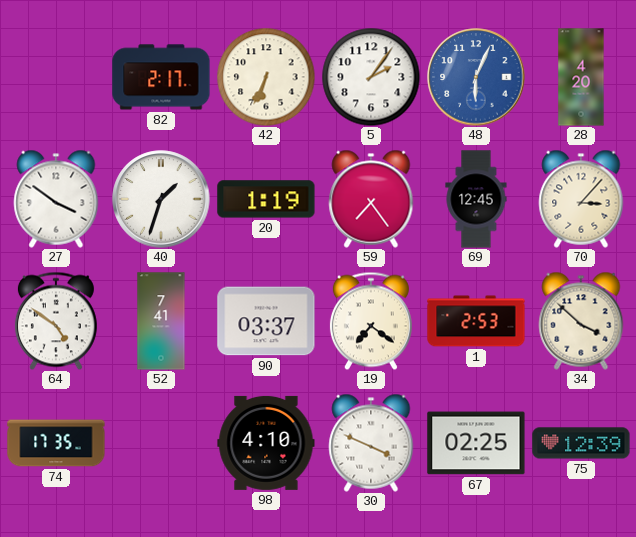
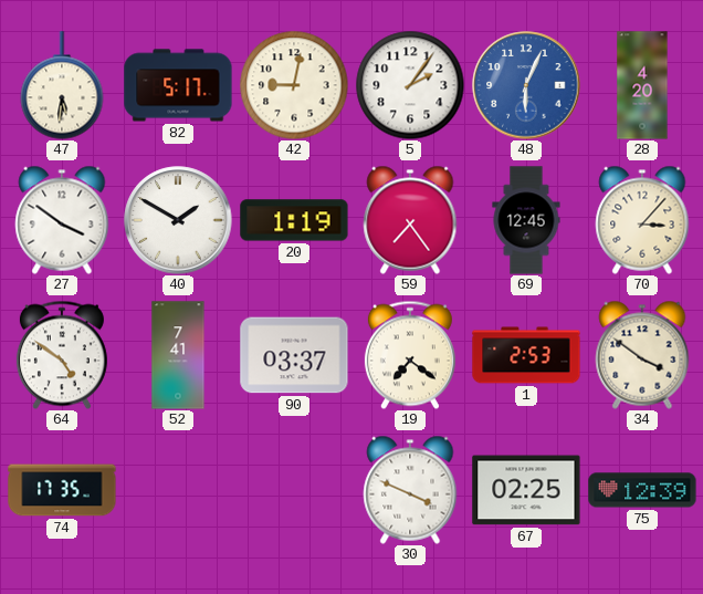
47: none -> 5:31
82: 2:17 -> 5:17
42: 6:34 -> 9:02
40: 1:33 -> 1:50
34: 3:52 -> 3:51
98: 4:10 -> none
